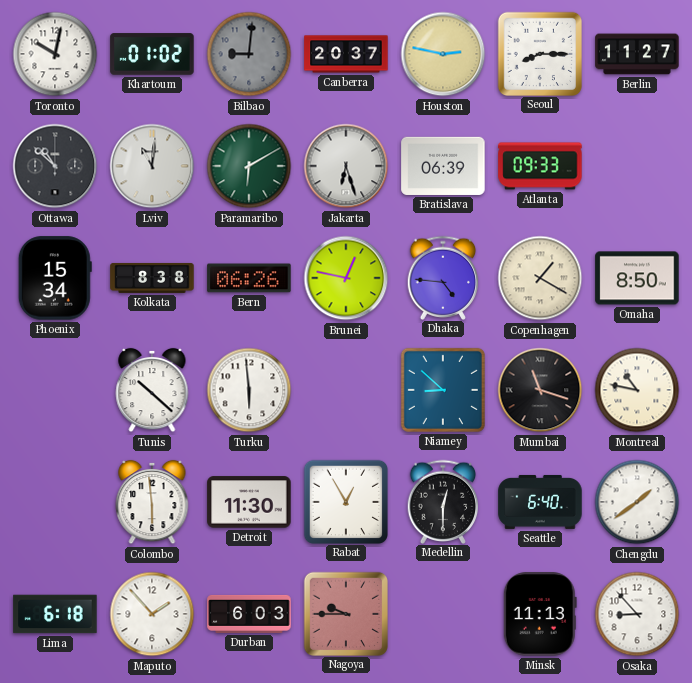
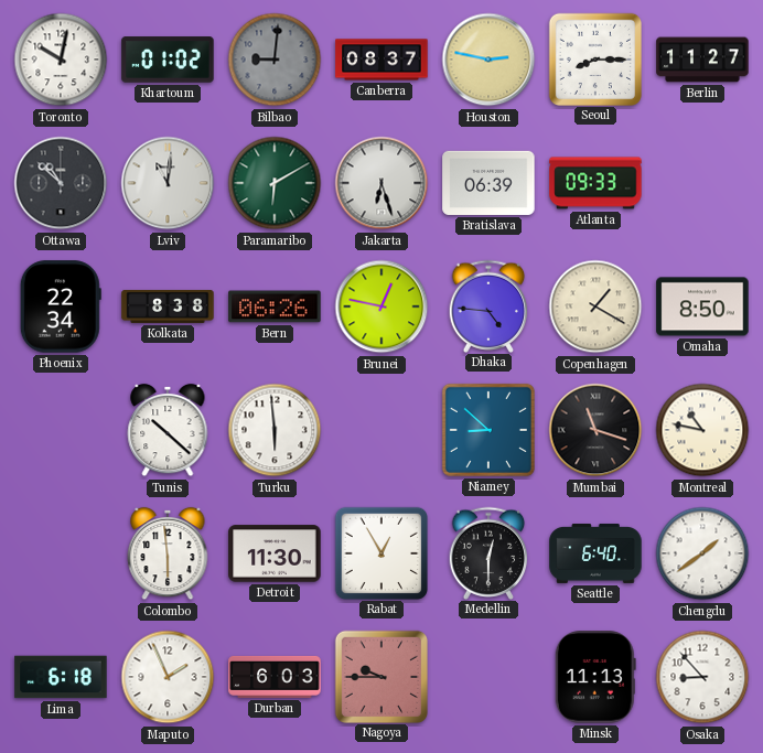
Canberra: 20:37 -> 08:37
Phoenix: 15:34 -> 22:34
Maputo: 1:53 -> 1:56
